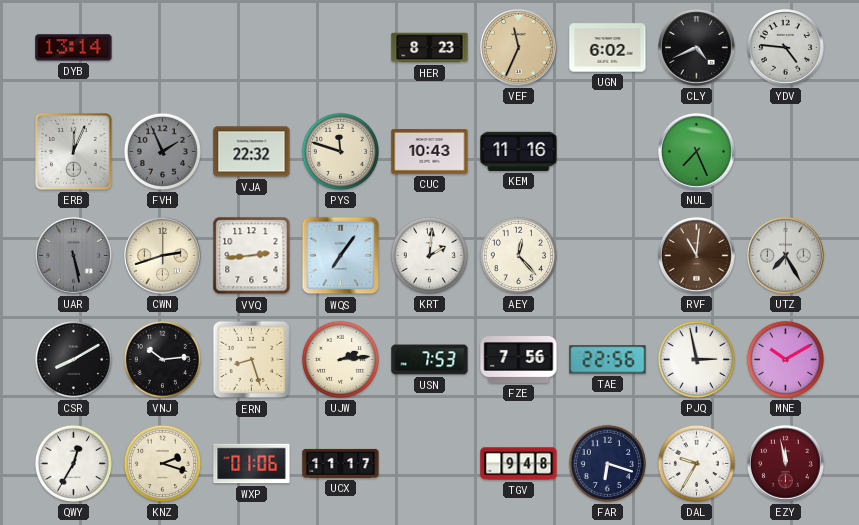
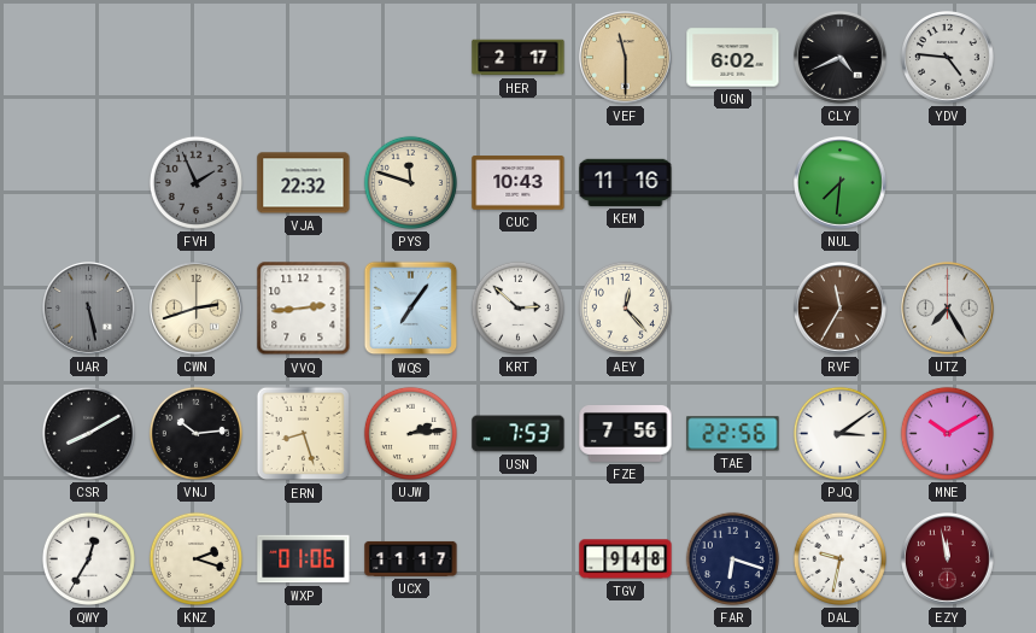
DYB: 13:14 -> none
HER: 8:23 -> 2:17
VEF: 11:34 -> 11:30
ERB: 12:04 -> none
NUL: 7:26 -> 7:31
KRT: 2:01 -> 2:52
RVF: 11:01 -> 11:35
PJQ: 2:58 -> 3:09
DAL: 9:35 -> 9:32
